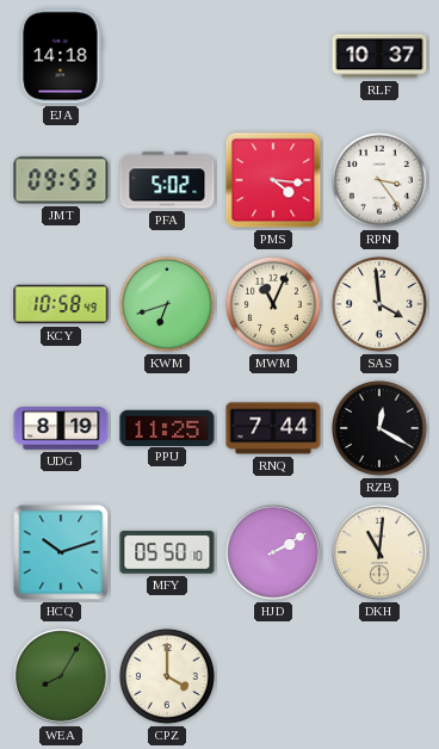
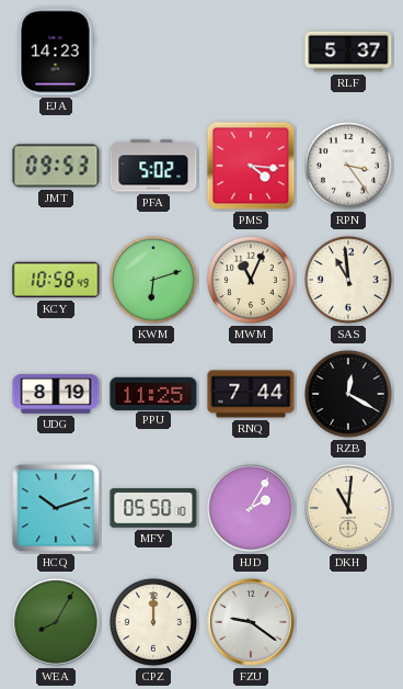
EJA: 14:18 -> 14:23
RLF: 10:37 -> 5:37
KWM: 6:42 -> 6:12
SAS: 3:59 -> 10:59
HJD: 2:10 -> 2:05
CPZ: 4:00 -> 12:00
FZU: none -> 9:21
